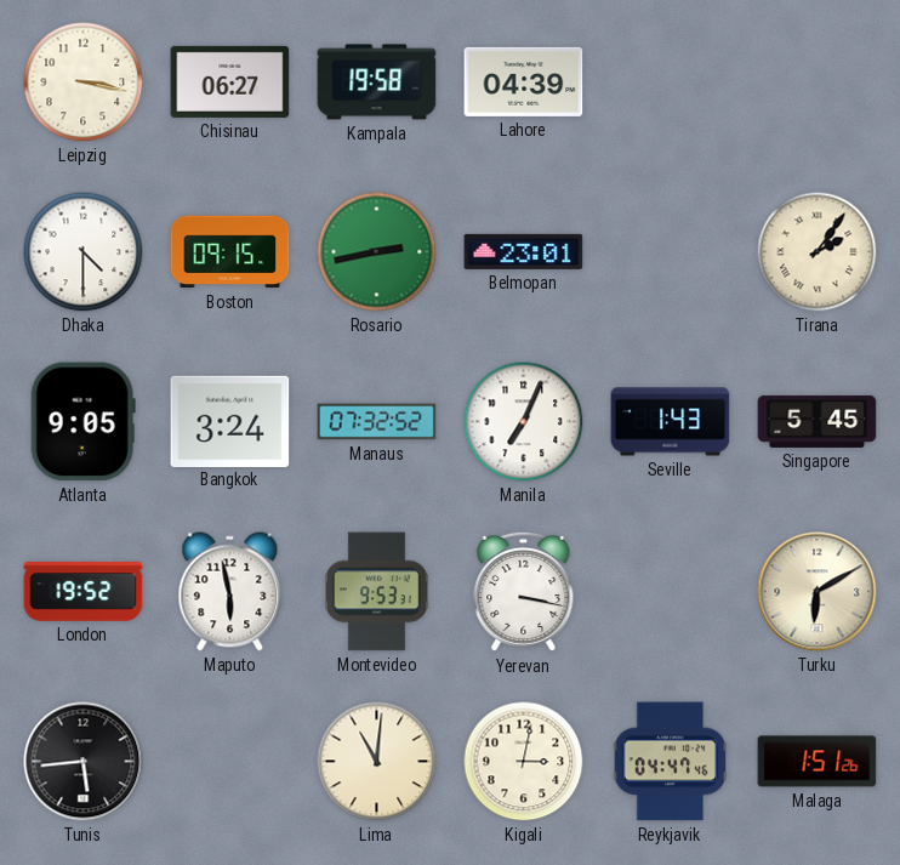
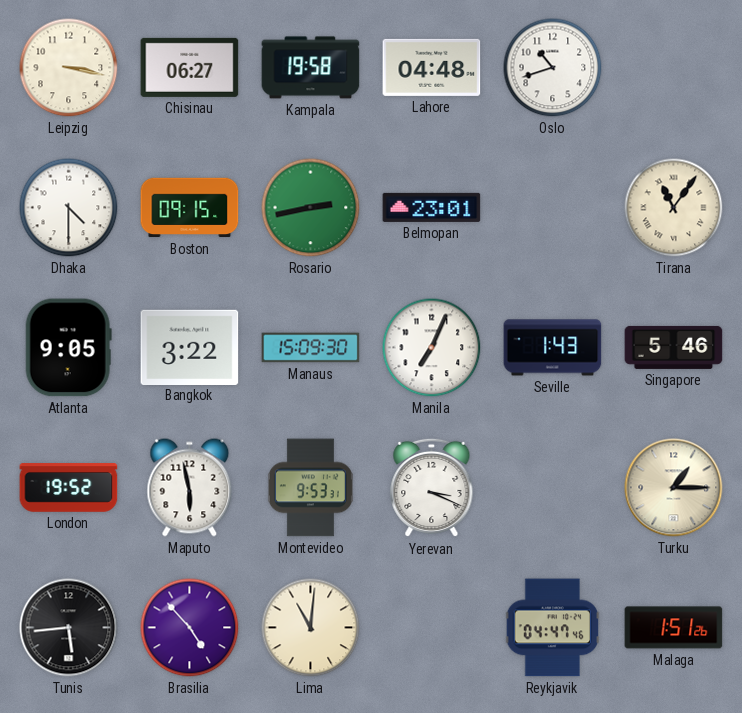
Lahore: 04:39 -> 04:48
Oslo: none -> 10:42
Tirana: 2:06 -> 11:06
Bangkok: 3:24 -> 3:22
Manaus: 07:32 -> 15:09
Singapore: 5:45 -> 5:46
Yerevan: 3:17 -> 3:19
Turku: 6:10 -> 1:15
Brasilia: none -> 4:53
Kigali: 3:02 -> none
